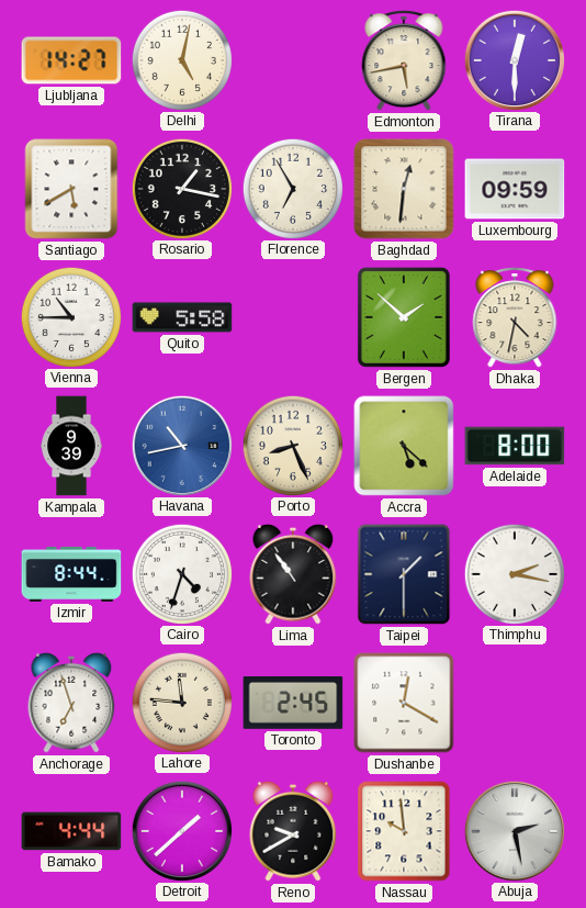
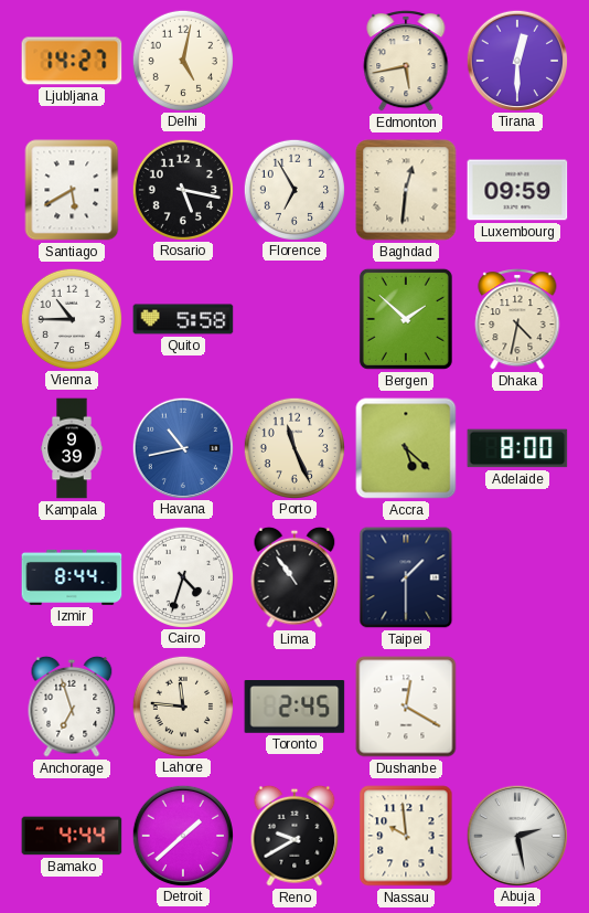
Rosario: 1:17 -> 5:17
Porto: 8:26 -> 11:26
Thimphu: 2:17 -> none
